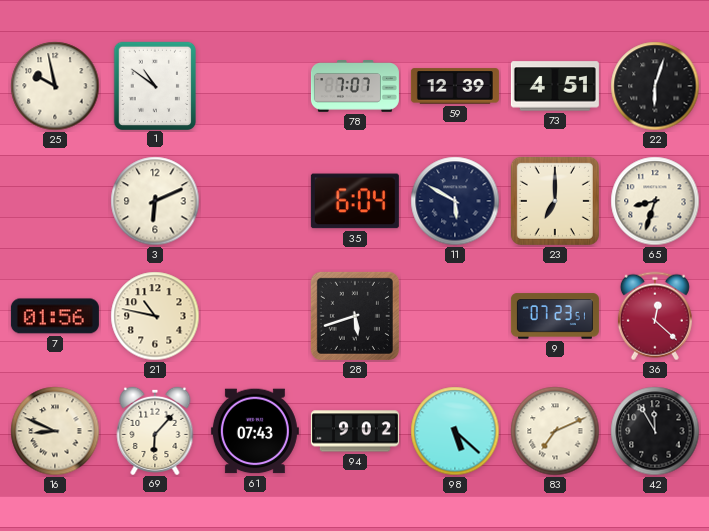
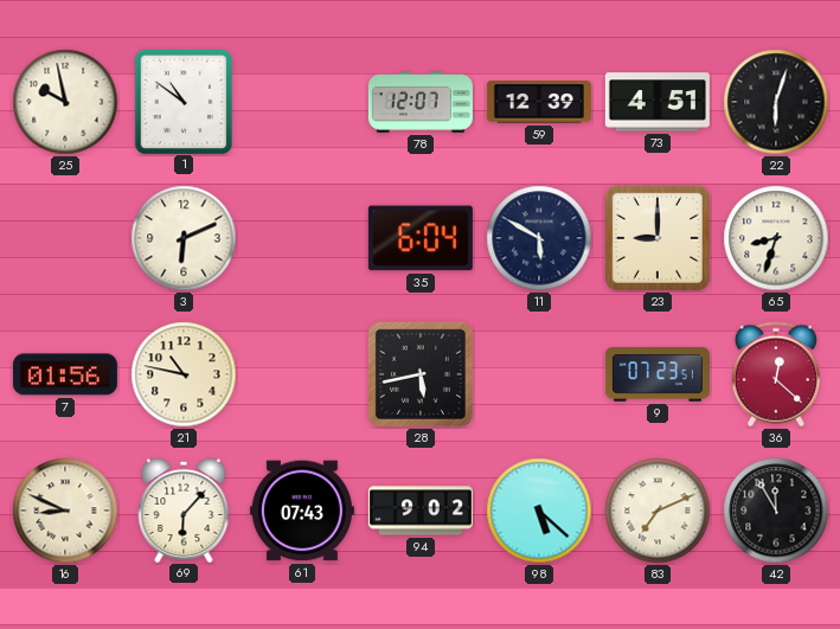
78: 7:07 -> 12:07
23: 7:00 -> 9:00
28: 5:42 -> 5:43
